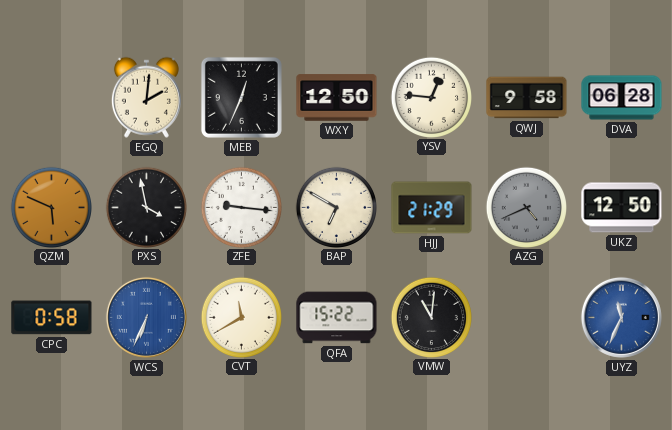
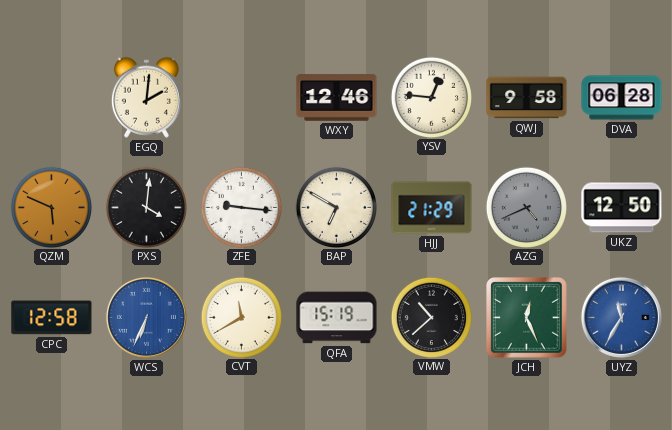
MEB: 12:34 -> none
WXY: 12:50 -> 12:46
PXS: 3:58 -> 4:01
CPC: 0:58 -> 12:58
QFA: 15:22 -> 15:19
VMW: 11:01 -> 10:38
JCH: none -> 12:26
UYZ: 11:34 -> 11:35
